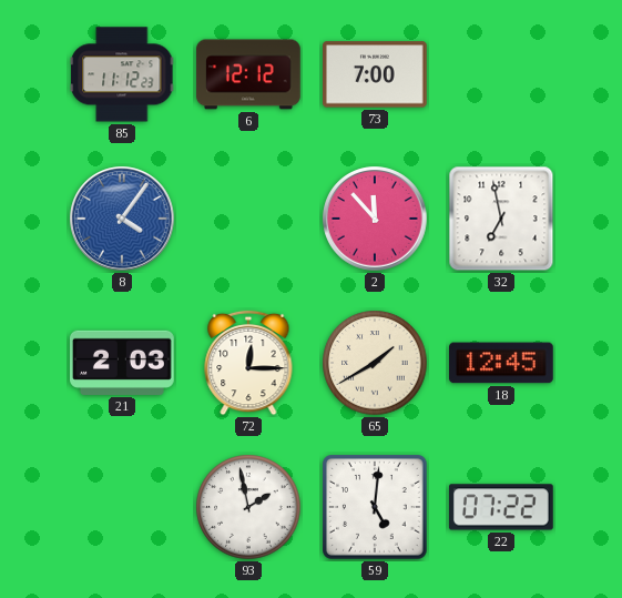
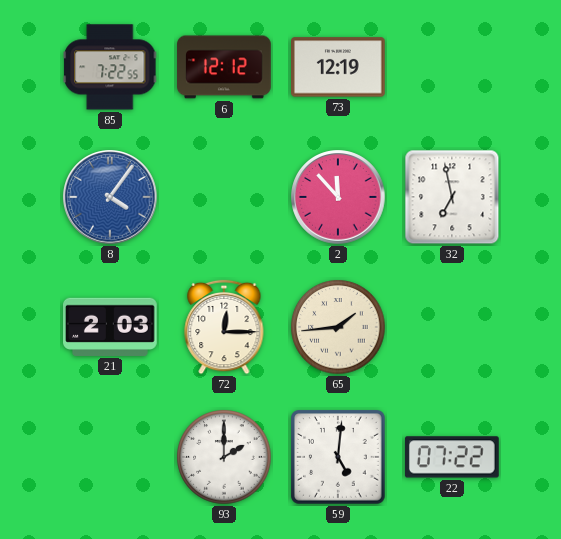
85: 11:12 -> 7:22
73: 7:00 -> 12:19
65: 1:40 -> 1:44
18: 12:45 -> none
93: 1:58 -> 2:00
